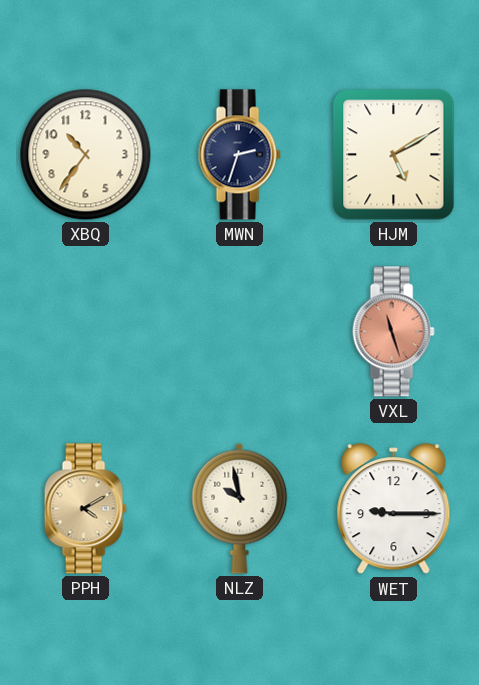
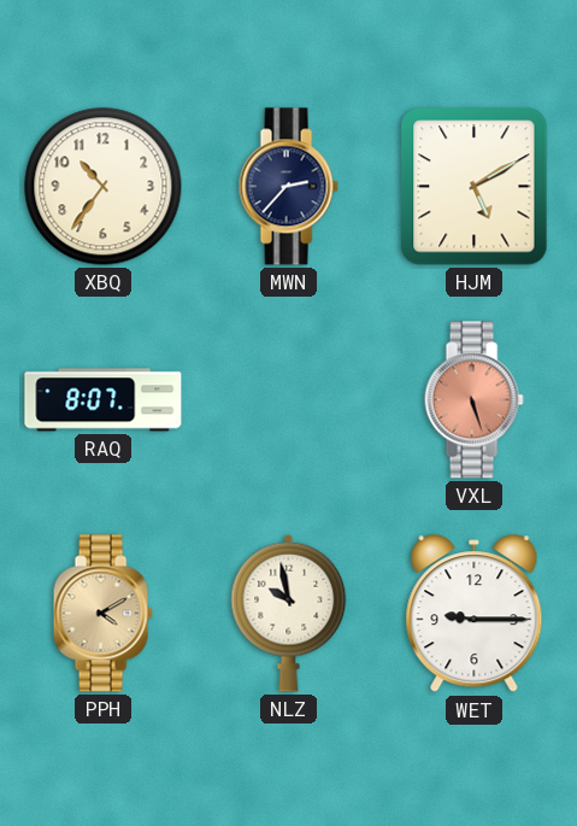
MWN: 2:33 -> 2:37
RAQ: none -> 8:07
VXL: 11:27 -> 5:27
